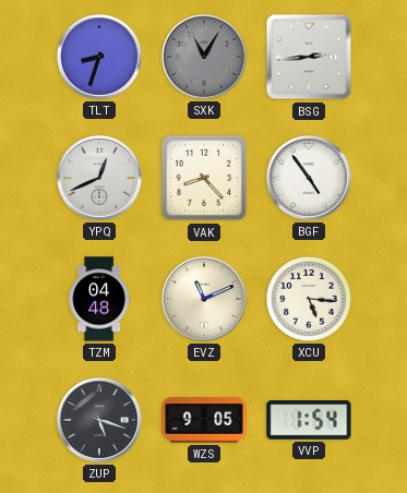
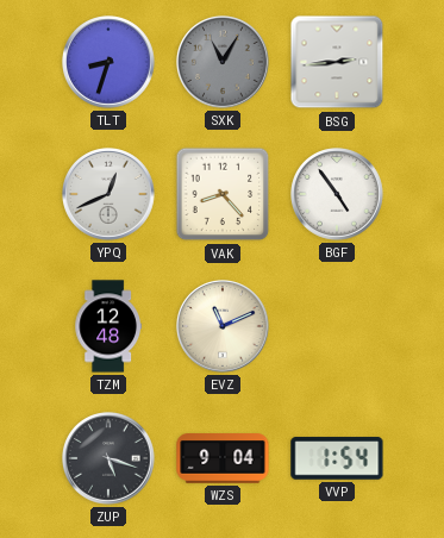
TZM: 04:48 -> 12:48
XCU: 5:16 -> none
WZS: 9:05 -> 9:04
